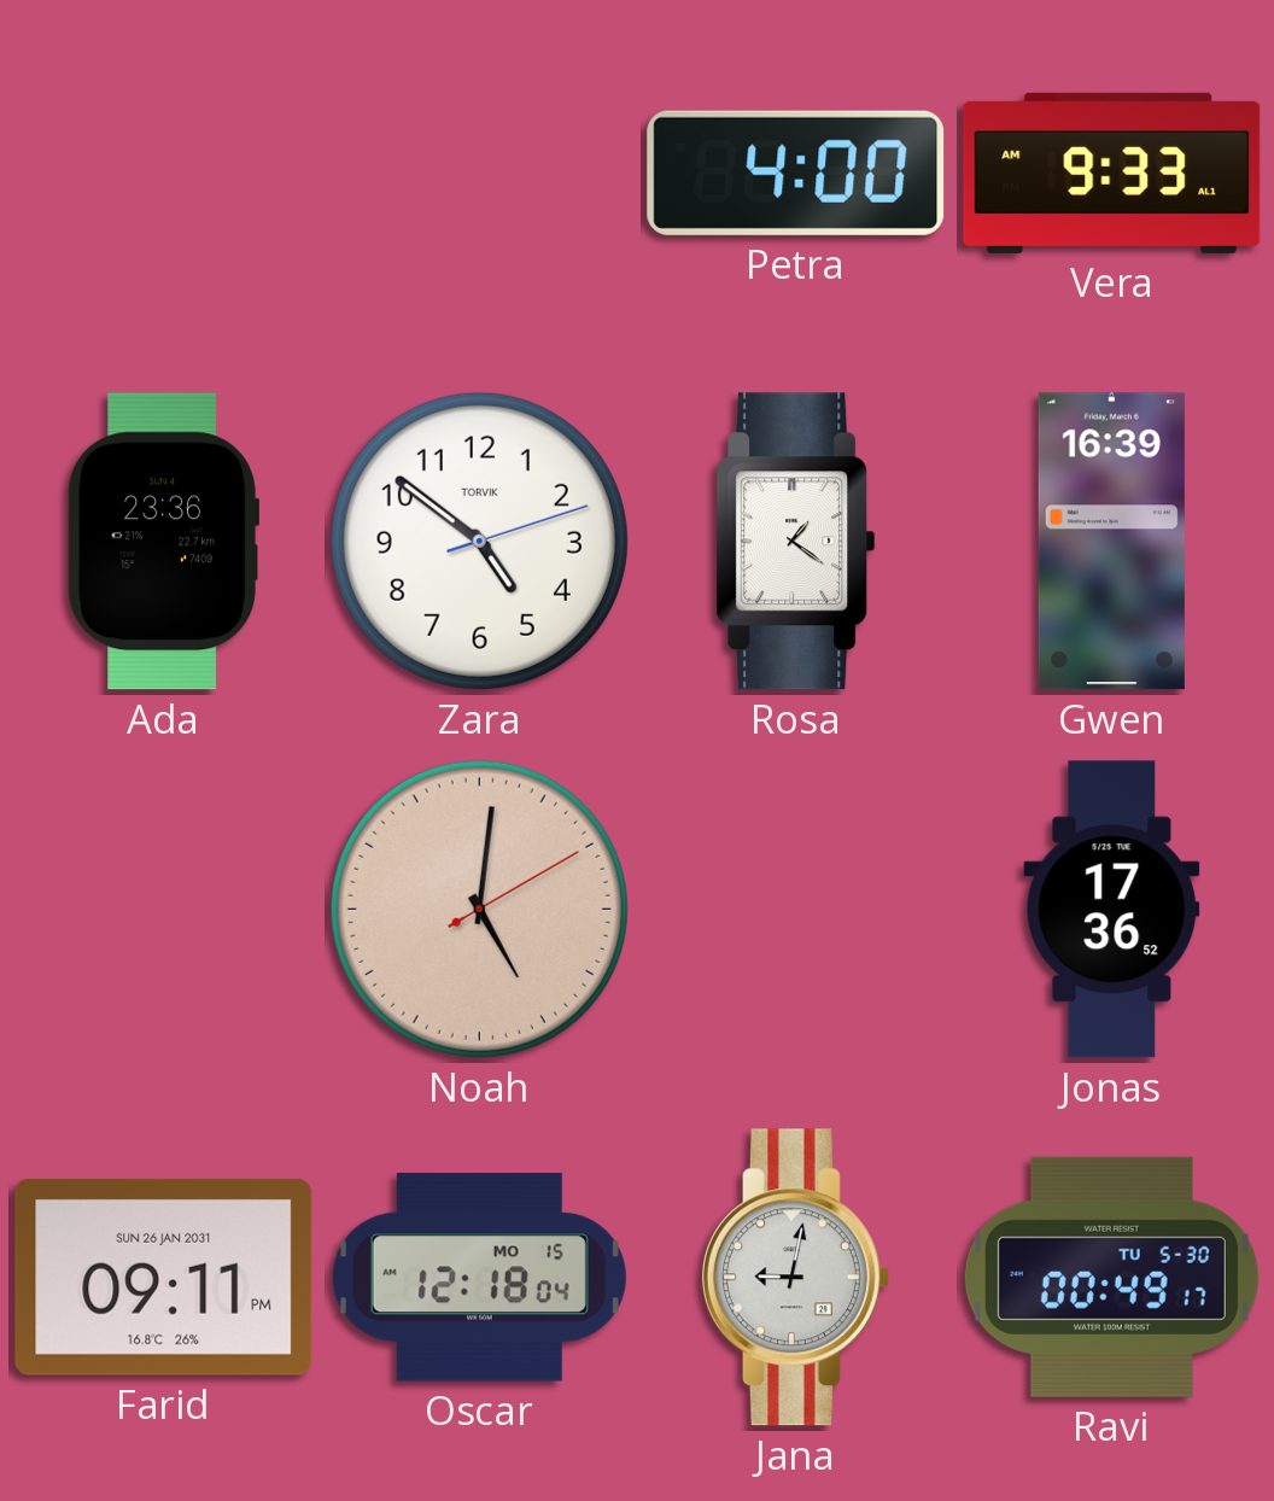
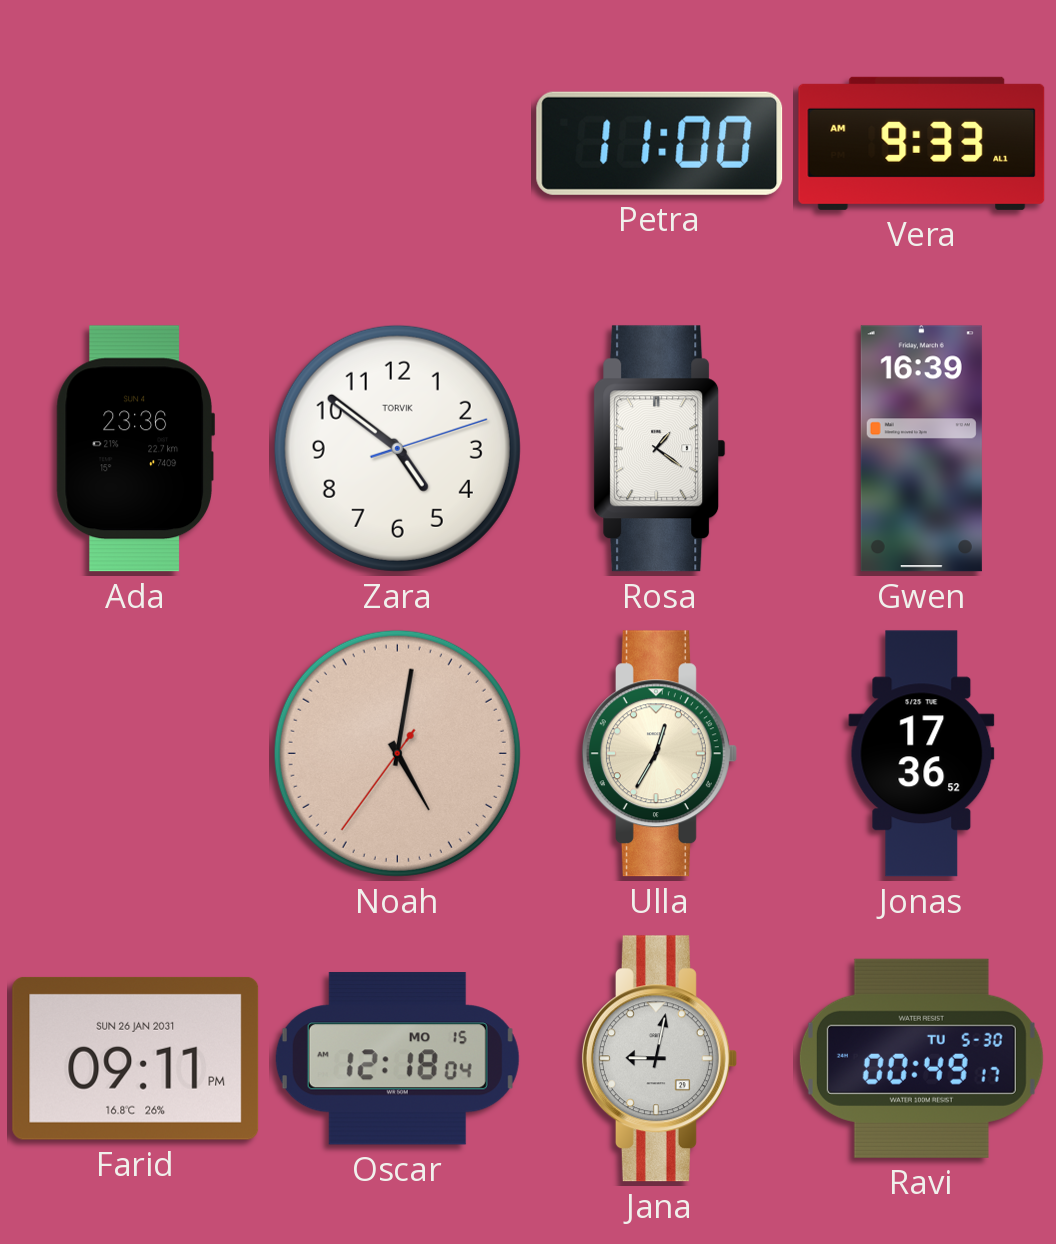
Petra: 4:00 -> 11:00
Noah: 5:01:10 -> 5:01:36
Ulla: none -> 12:35
